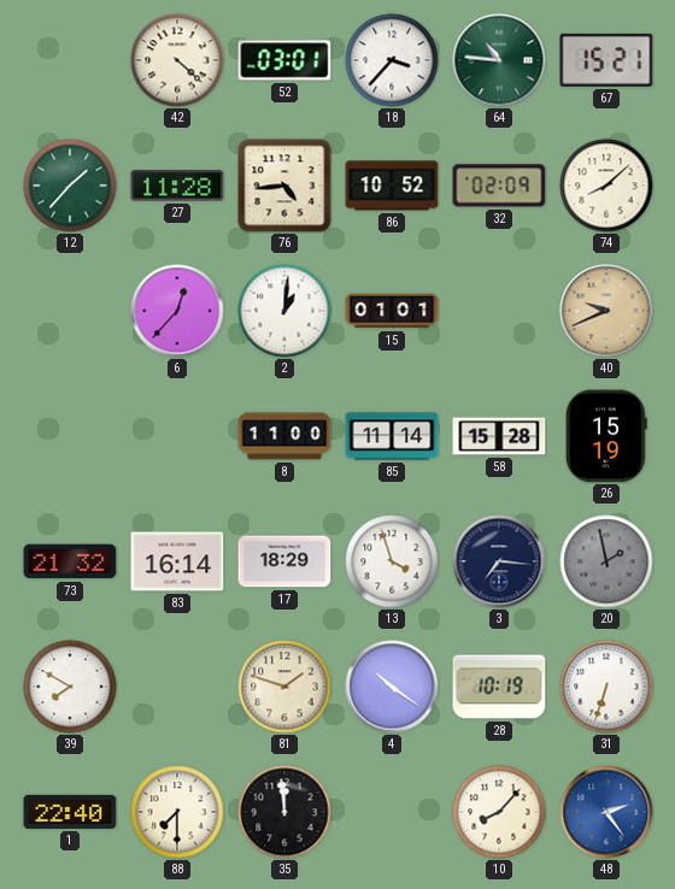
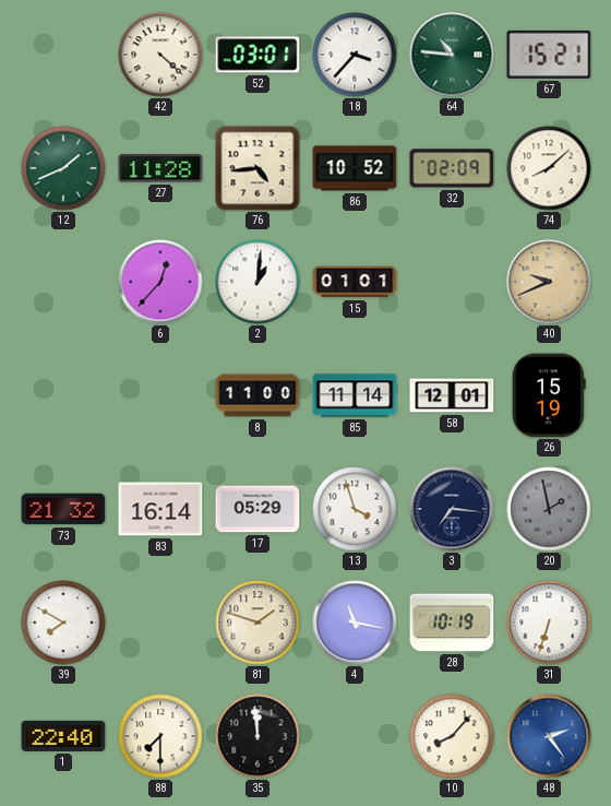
12: 1:37 -> 1:41
58: 15:28 -> 12:01
17: 18:29 -> 05:29
4: 10:21 -> 11:17
